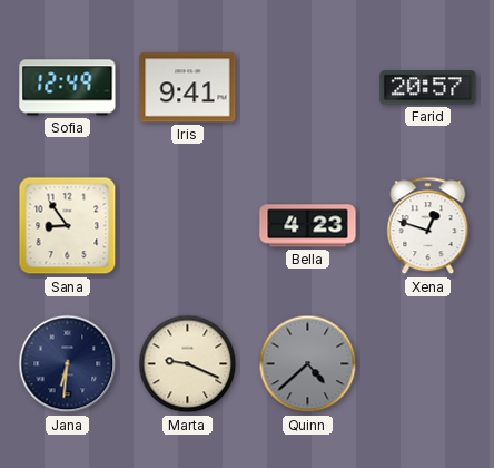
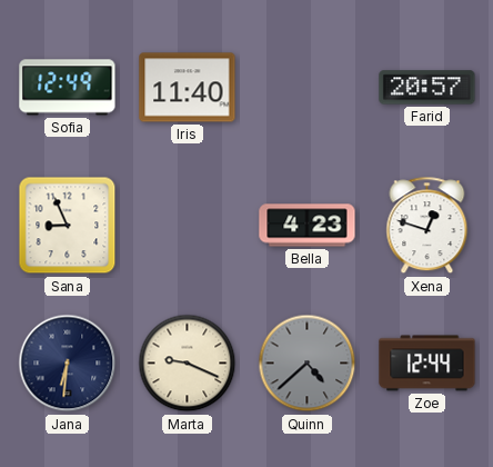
Iris: 9:41 -> 11:40
Sana: 8:54 -> 8:56
Zoe: none -> 12:44
